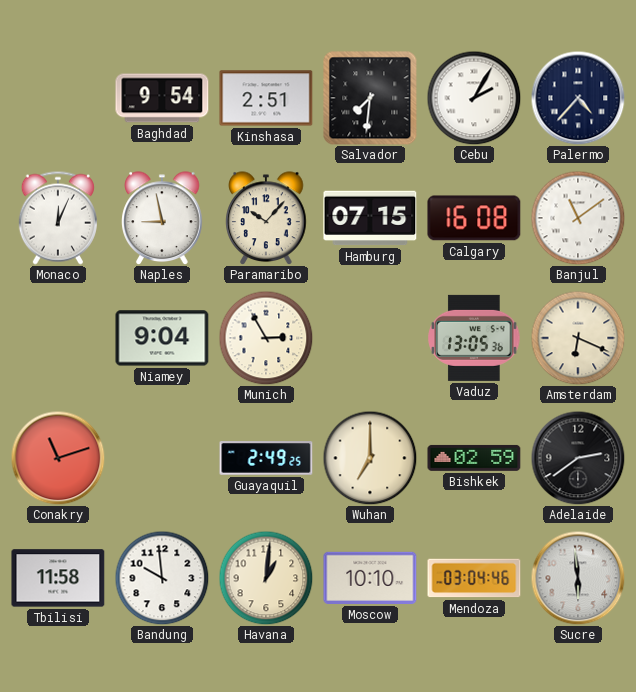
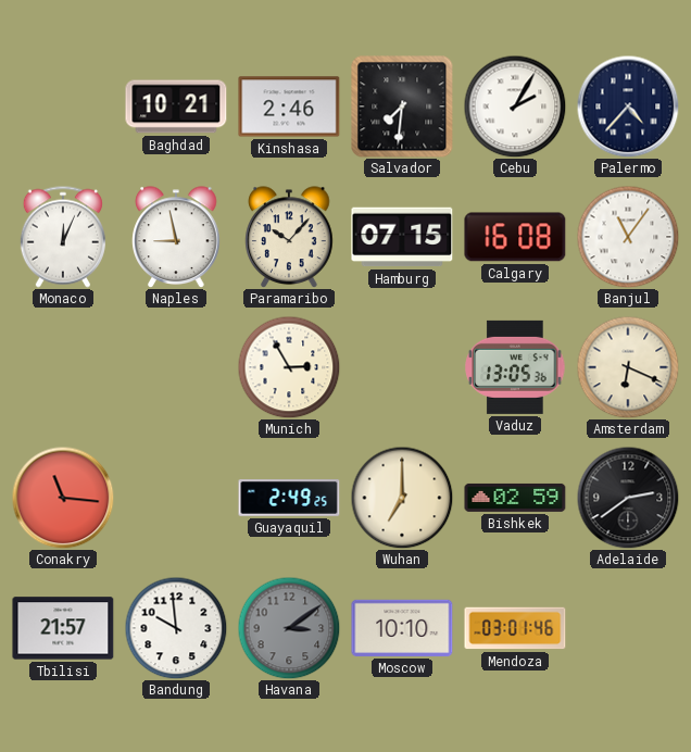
Baghdad: 9:54 -> 10:21
Kinshasa: 2:51 -> 2:46
Banjul: 11:09 -> 11:06
Niamey: 9:04 -> none
Conakry: 11:12 -> 11:16
Tbilisi: 11:58 -> 21:57
Havana: 1:01 -> 3:09
Havana dial: cream -> grey
Mendoza: 03:04 -> 03:01
Sucre: 5:59 -> none
